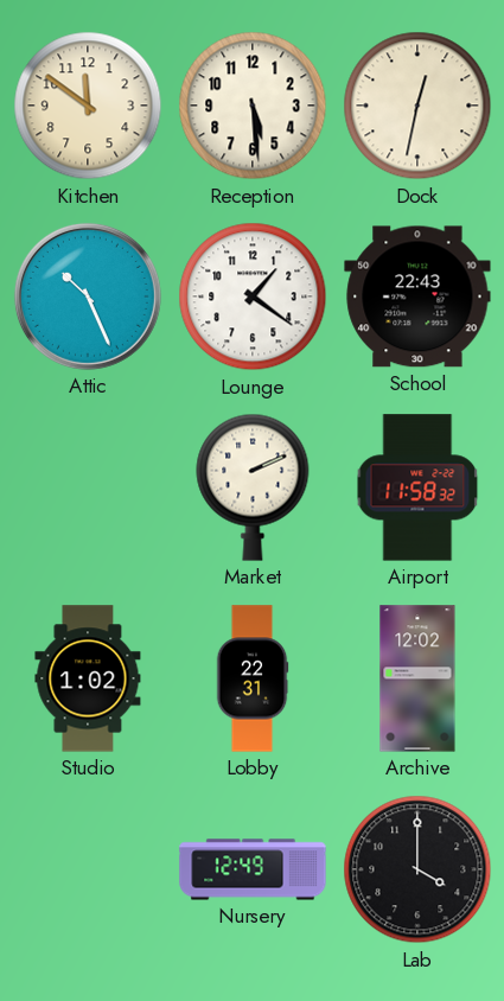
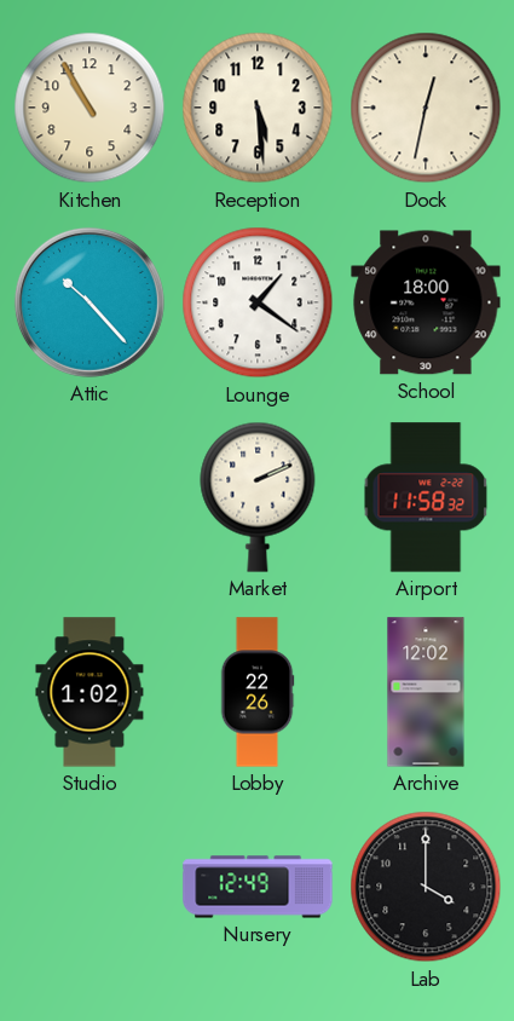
Kitchen: 11:51 -> 10:55
Attic: 10:26 -> 10:23
School: 22:43 -> 18:00
Lobby: 22:31 -> 22:26
